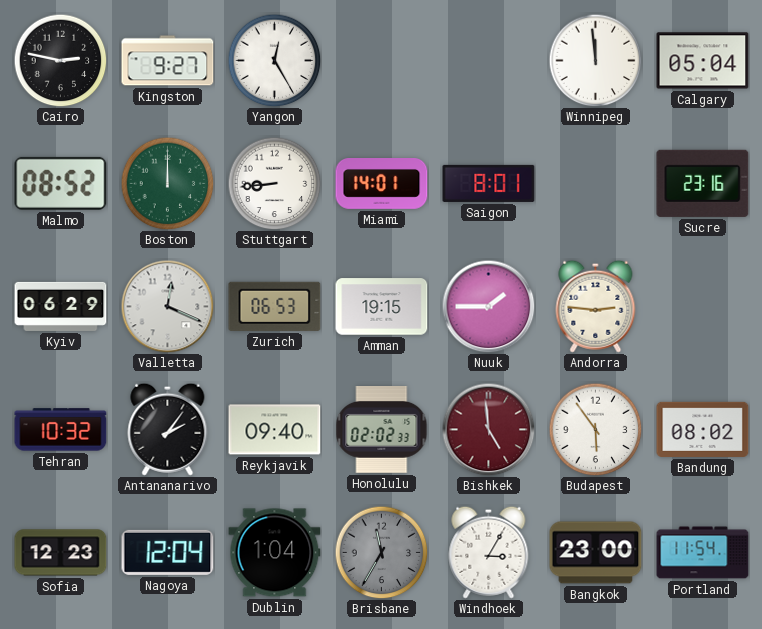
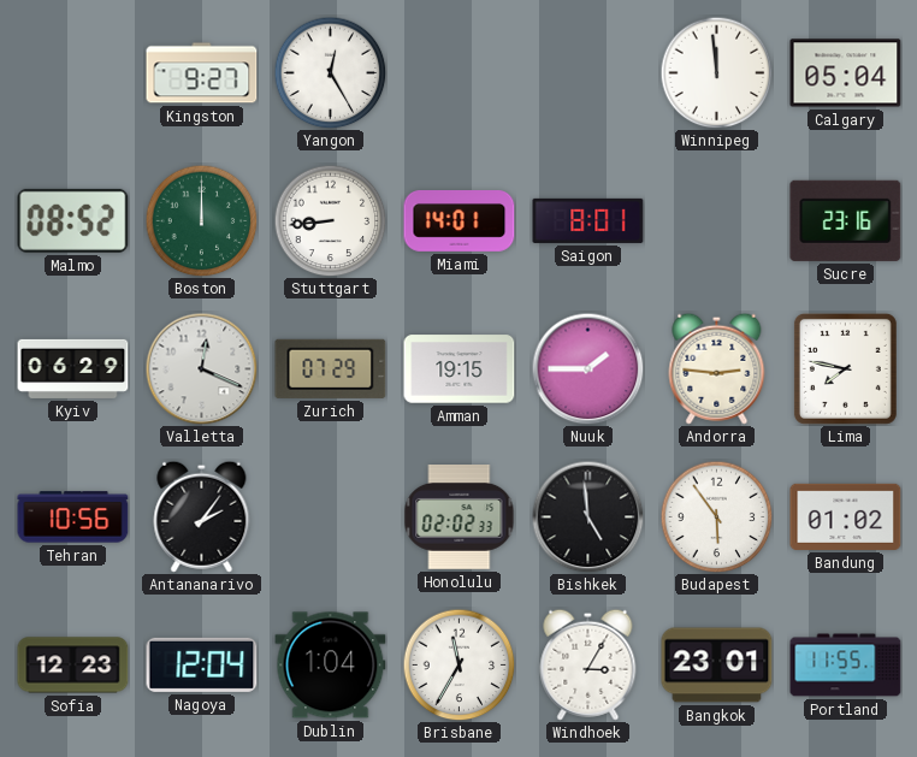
Cairo: 2:47 -> none
Zurich: 06:53 -> 07:29
Lima: none -> 7:47
Tehran: 10:32 -> 10:56
Reykjavik: 09:40 -> none
Bishkek dial: burgundy -> black
Bandung: 08:02 -> 01:02
Brisbane dial: grey -> white
Bangkok: 23:00 -> 23:01
Portland: 11:54 -> 11:55
